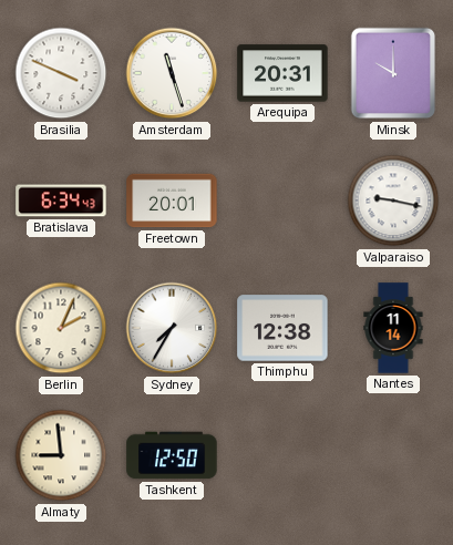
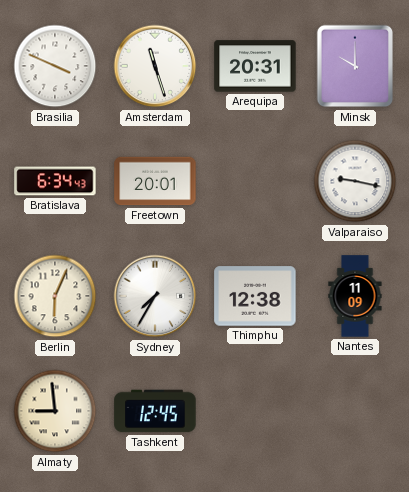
Berlin: 2:04 -> 6:04
Nantes: 11:14 -> 11:09
Tashkent: 12:50 -> 12:45
